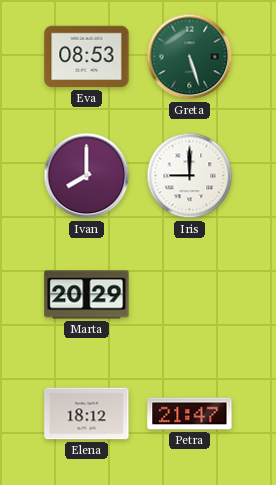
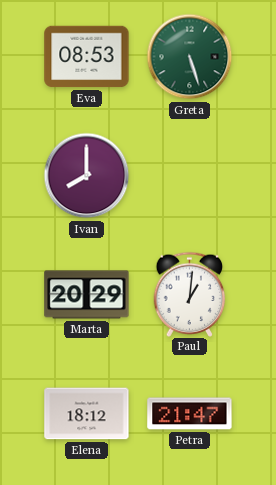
Iris: 9:00 -> none
Paul: none -> 1:01
